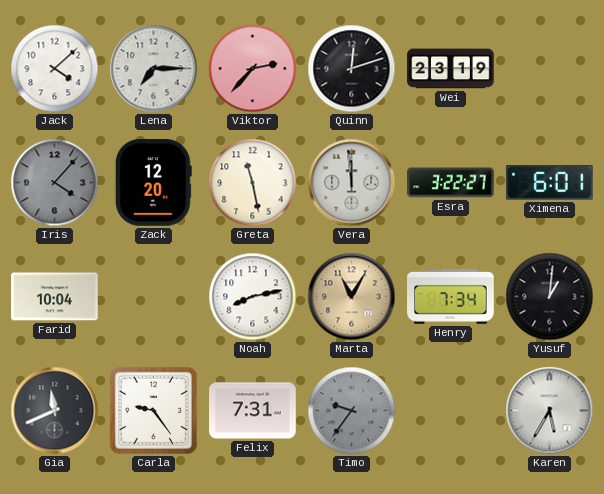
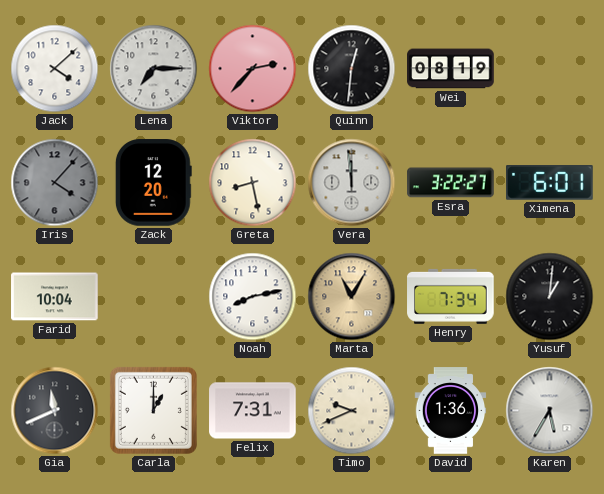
Quinn: 12:12 -> 12:31
Wei: 23:19 -> 08:19
Greta: 11:28 -> 8:28
Carla: 9:24 -> 1:00
Timo: 9:36 -> 9:41
Timo dial: grey -> cream
David: none -> 1:36
